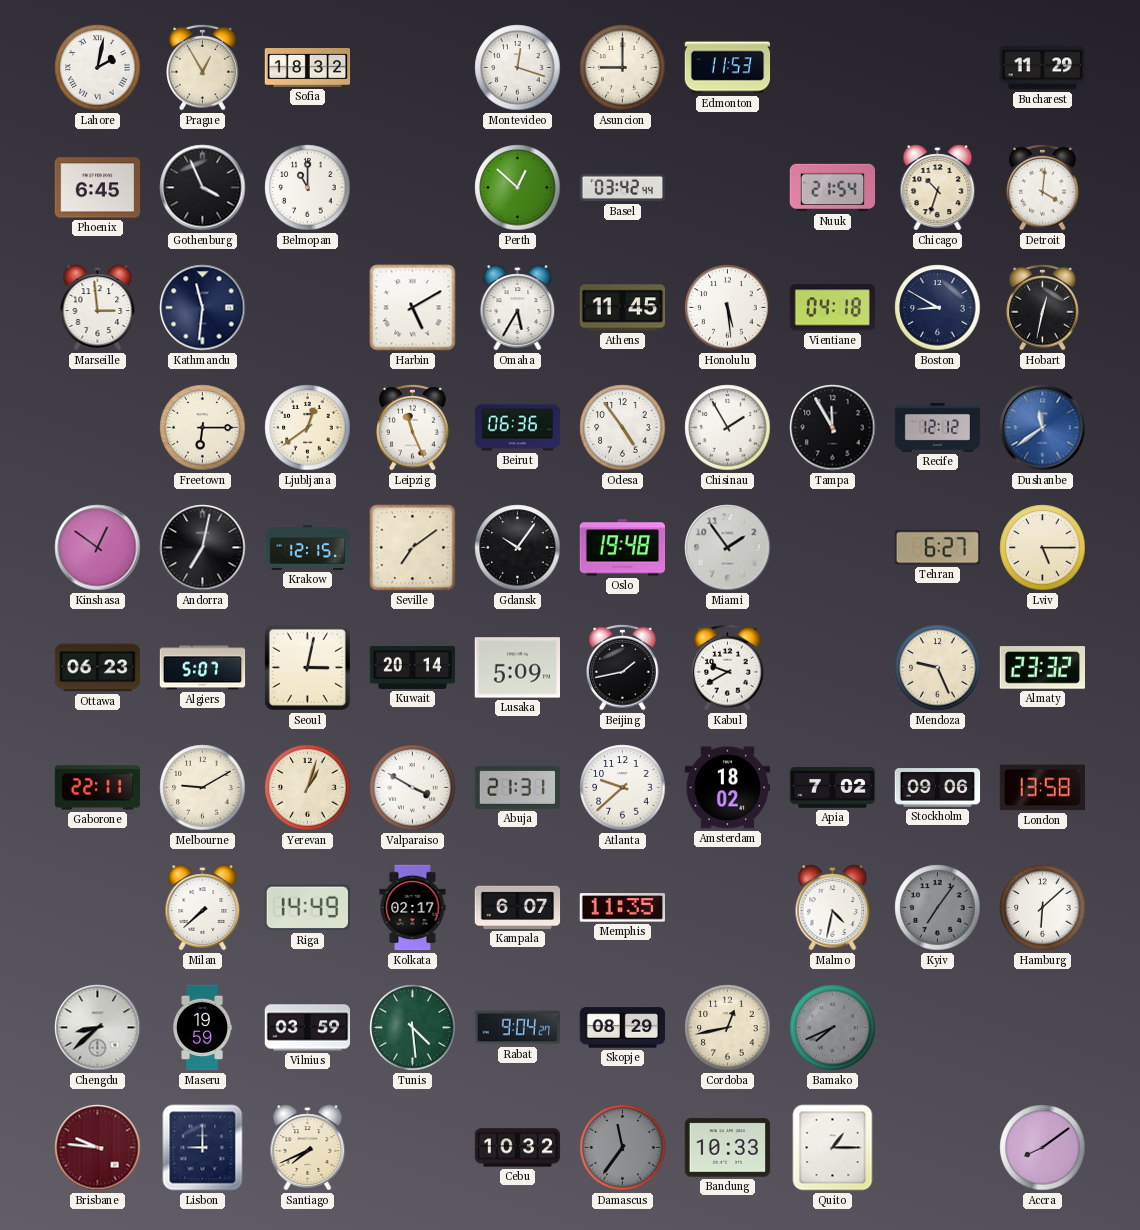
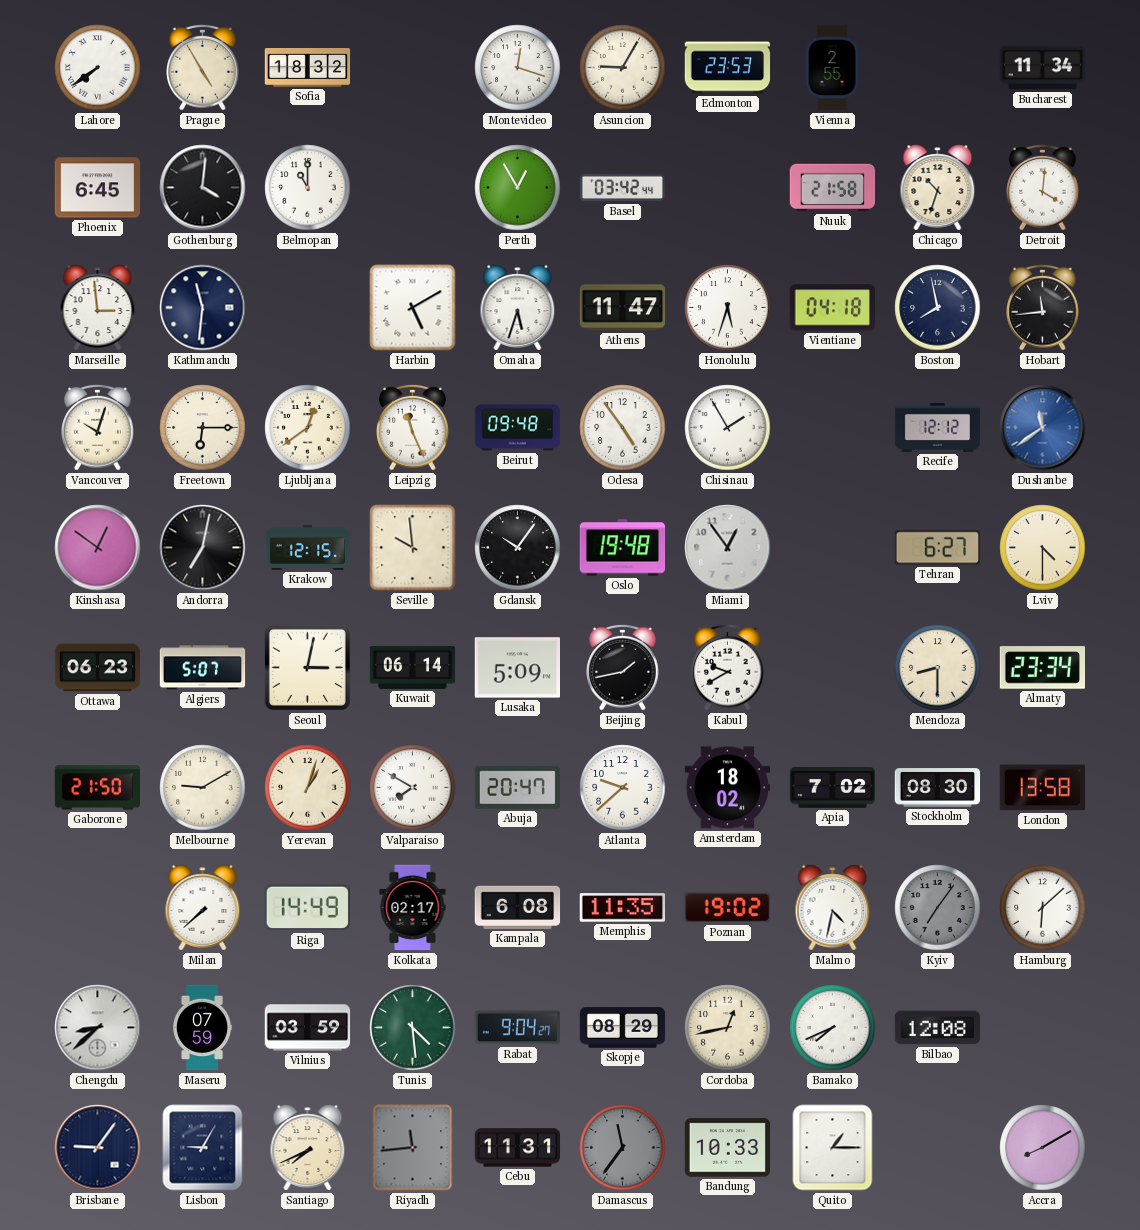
Lahore: 2:02 -> 7:39
Prague: 12:55 -> 4:55
Asuncion: 9:00 -> 9:05
Edmonton: 11:53 -> 23:53
Vienna: none -> 2:55
Bucharest: 11:29 -> 11:34
Gothenburg: 3:56 -> 4:01
Perth: 12:52 -> 12:55
Nuuk: 21:54 -> 21:58
Omaha: 5:35 -> 5:33
Athens: 11:45 -> 11:47
Honolulu: 5:29 -> 5:33
Boston: 8:50 -> 7:58
Hobart: 12:32 -> 11:44
Vancouver: none -> 10:03
Beirut: 06:36 -> 09:48
Tampa: 11:55 -> none
Seville: 7:09 -> 9:59
Miami: 1:54 -> 12:54
Lviv: 5:15 -> 4:30
Kuwait: 20:14 -> 06:14
Mendoza: 9:26 -> 8:30
Almaty: 23:32 -> 23:34
Gaborone: 22:11 -> 21:50
Valparaiso: 3:50 -> 7:50
Abuja: 21:31 -> 20:47
Stockholm: 09:06 -> 08:30
Kampala: 6:07 -> 6:08
Poznan: none -> 19:02
Maseru: 19:59 -> 07:59
Bamako dial: grey -> white
Bilbao: none -> 12:08
Brisbane: 9:46 -> 9:06
Brisbane dial: burgundy -> navy
Lisbon: 9:00 -> 9:05
Riyadh: none -> 11:44
Cebu: 10:32 -> 11:31
Accra: 8:09 -> 8:10
